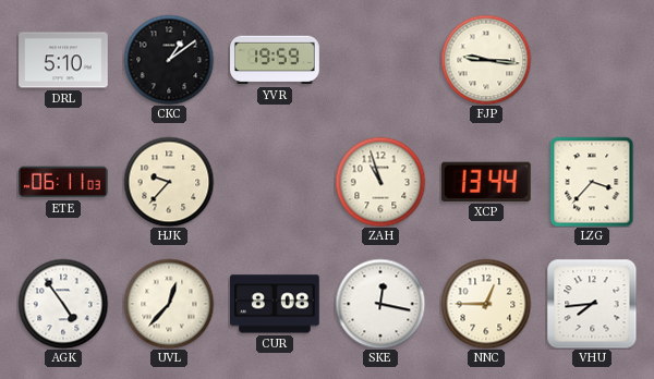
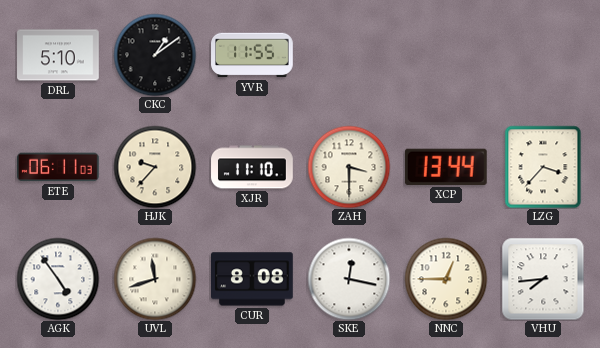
YVR: 19:59 -> 11:55
FJP: 9:16 -> none
XJR: none -> 11:10
ZAH: 10:57 -> 3:30
UVL: 12:37 -> 11:42
